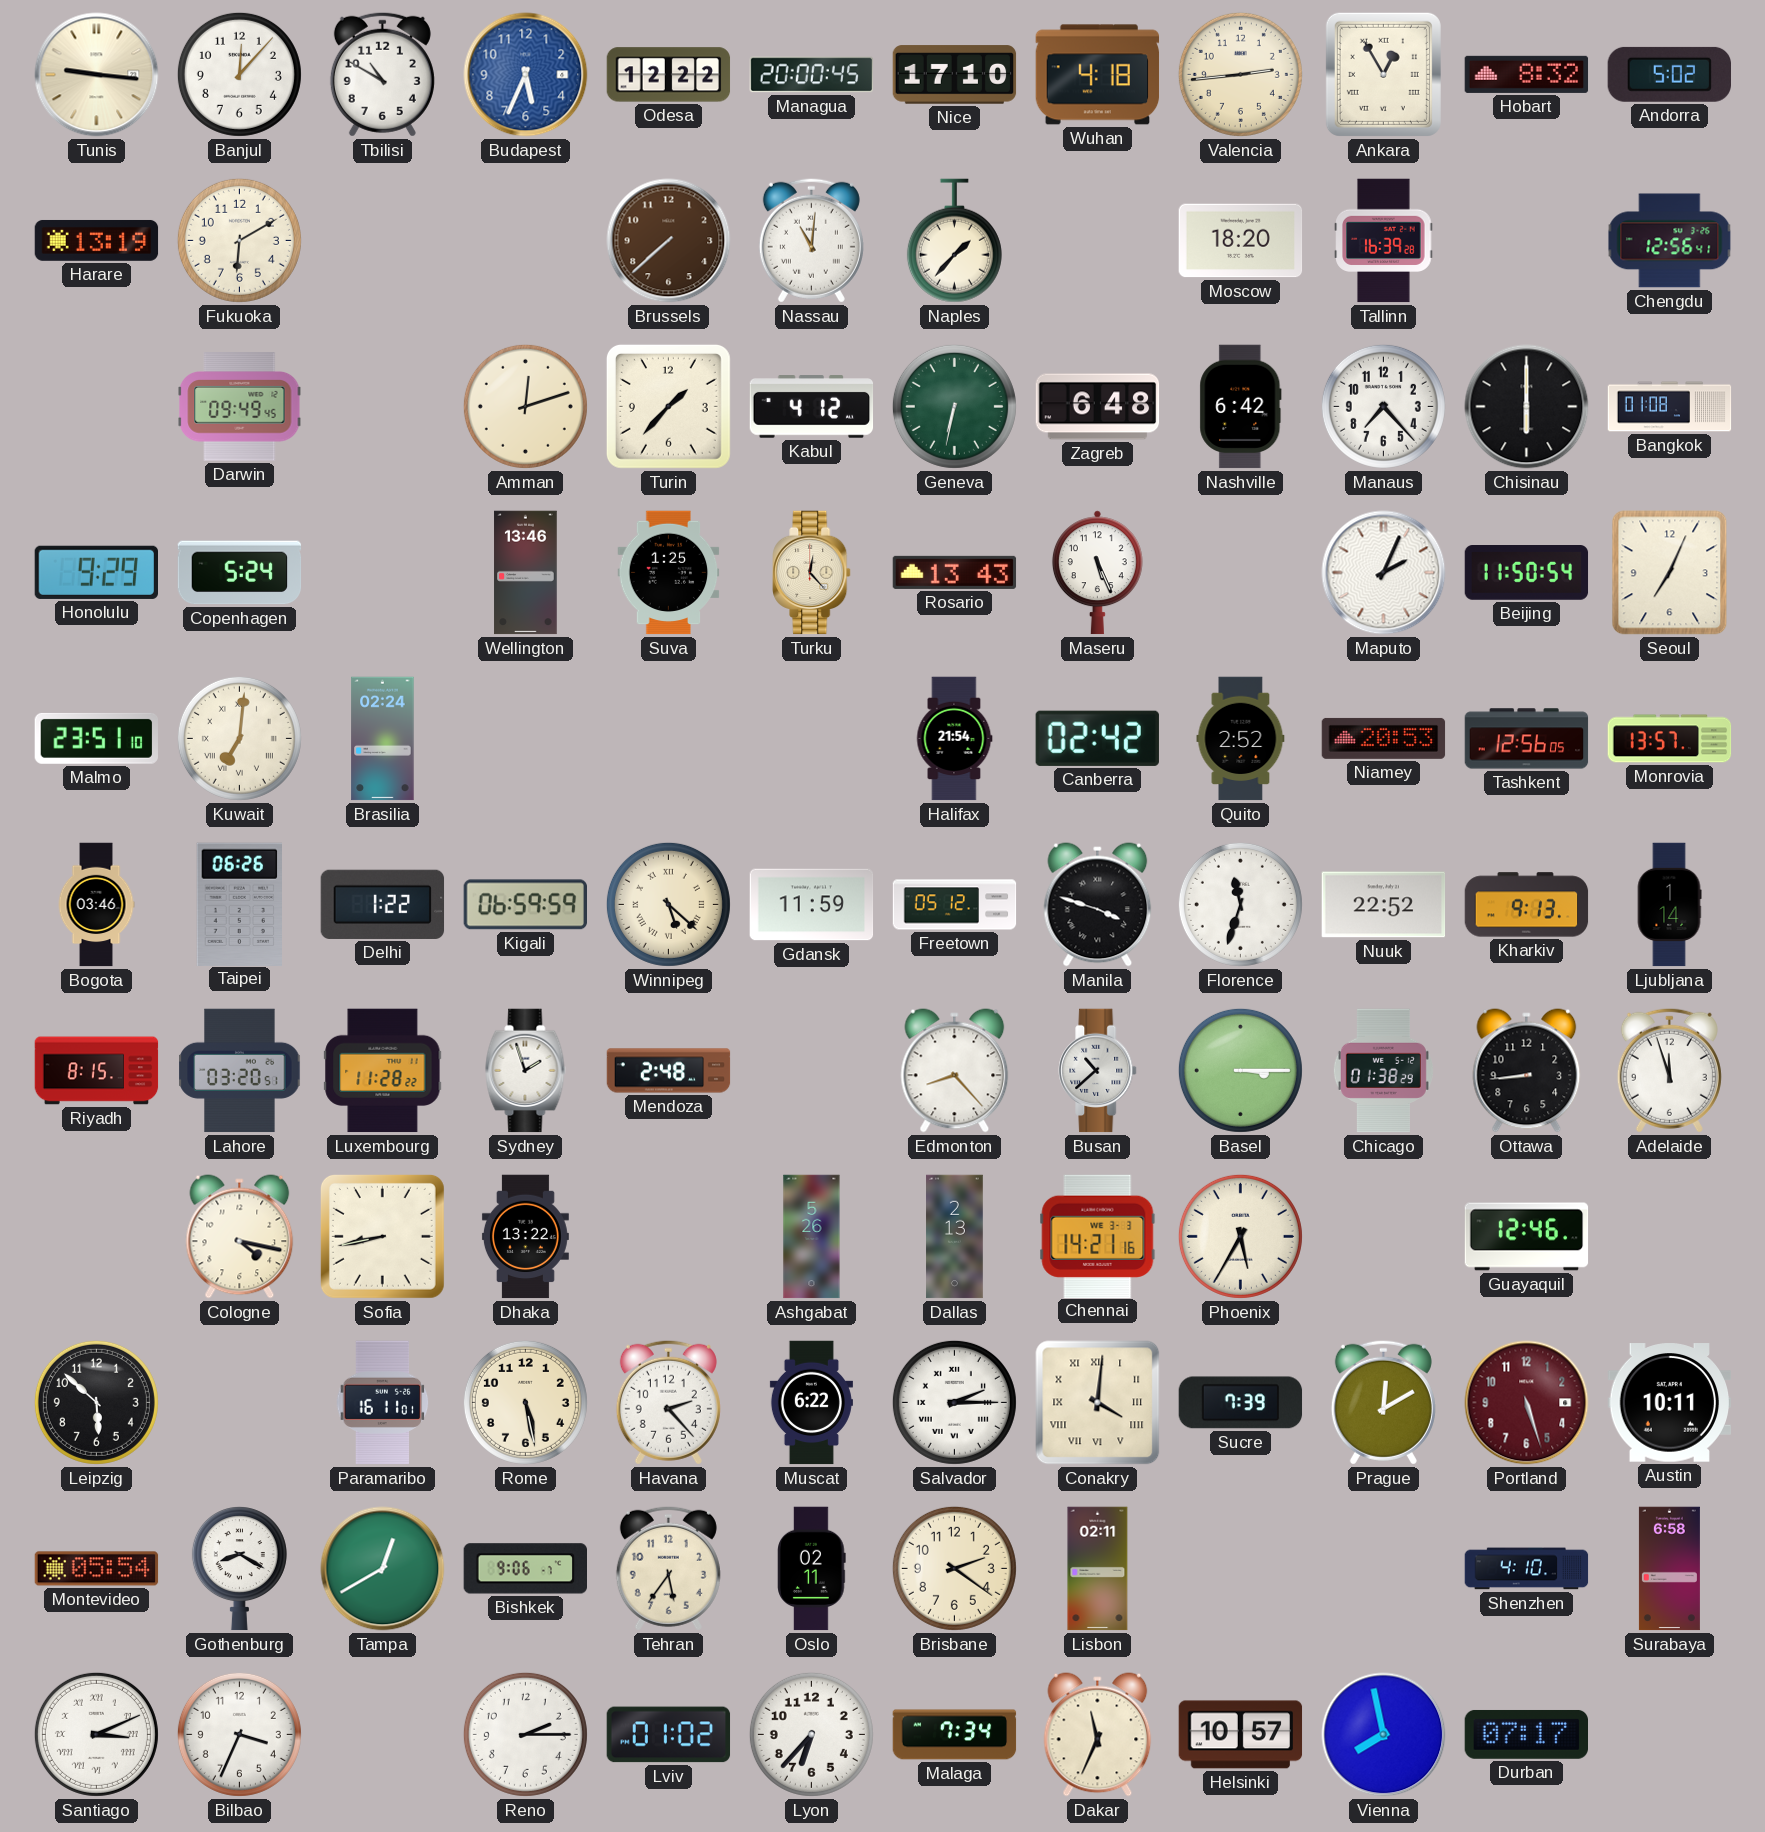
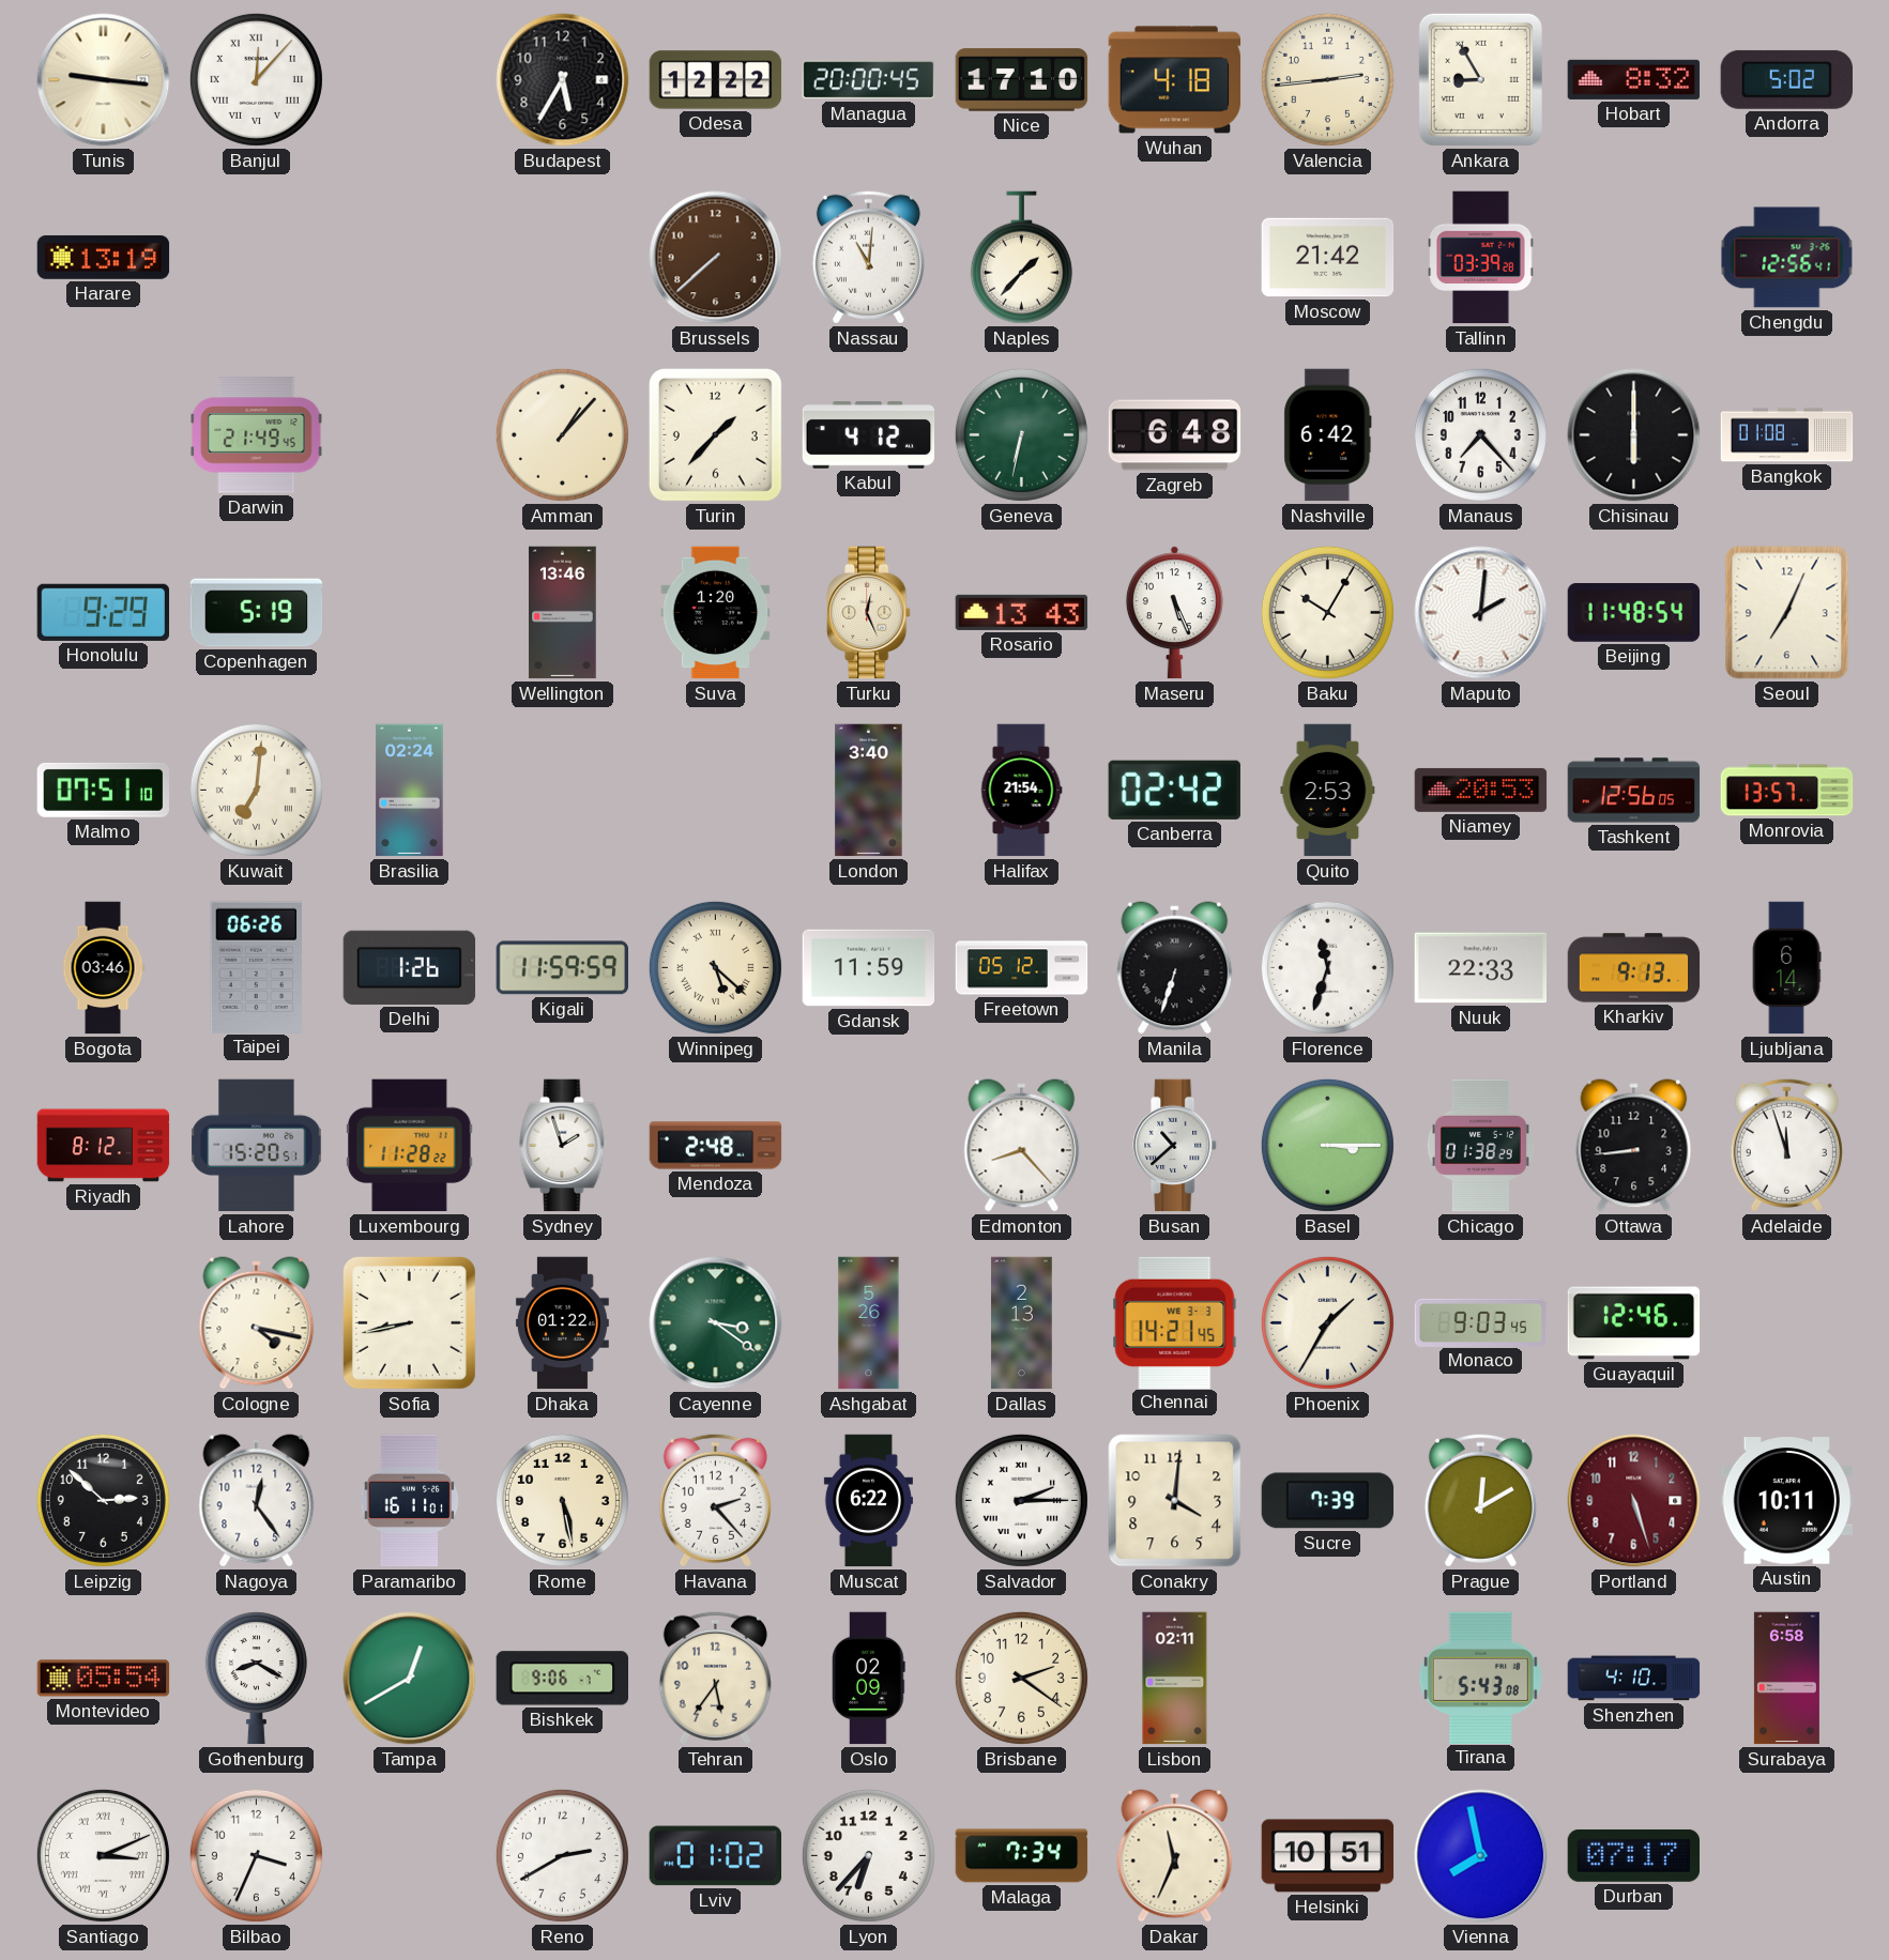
Banjul numerals: Arabic -> Roman
Tbilisi: 10:50 -> none
Budapest: 5:34 -> 5:35
Budapest dial: blue -> black
Ankara: 12:55 -> 8:55
Fukuoka: 6:10 -> none
Moscow: 18:20 -> 21:42
Tallinn: 16:39 -> 03:39
Darwin: 09:49 -> 21:49
Amman: 12:12 -> 1:07
Copenhagen: 5:24 -> 5:19
Suva: 1:25 -> 1:20
Turku: 12:23 -> 12:26
Baku: none -> 10:05
Maputo: 2:04 -> 2:01
Beijing: 11:50 -> 11:48
Malmo: 23:51 -> 07:51
London: none -> 3:40
Quito: 2:52 -> 2:53
Delhi: 1:22 -> 1:26
Kigali: 06:59 -> 11:59
Manila: 3:48 -> 6:33
Nuuk: 22:52 -> 22:33
Ljubljana: 1:14 -> 6:14
Riyadh: 8:15 -> 8:12
Lahore: 03:20 -> 15:20
Dhaka: 13:22 -> 01:22
Cayenne: none -> 3:21
Chennai: 14:21:16 -> 14:21:45
Phoenix: 5:35 -> 1:35
Monaco: none -> 9:03
Leipzig: 5:52 -> 2:52
Nagoya: none -> 12:24
Conakry numerals: Roman -> Arabic
Oslo: 02:11 -> 02:09
Tirana: none -> 5:43
Reno: 2:15 -> 2:40
Helsinki: 10:57 -> 10:51
